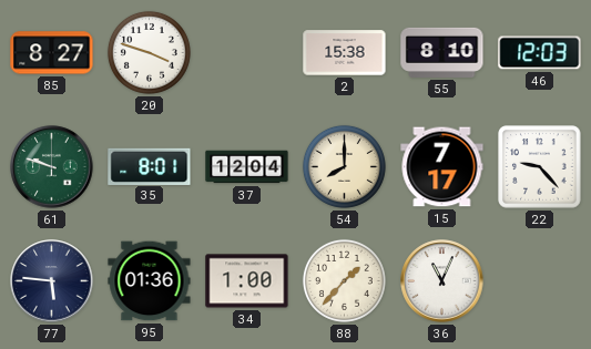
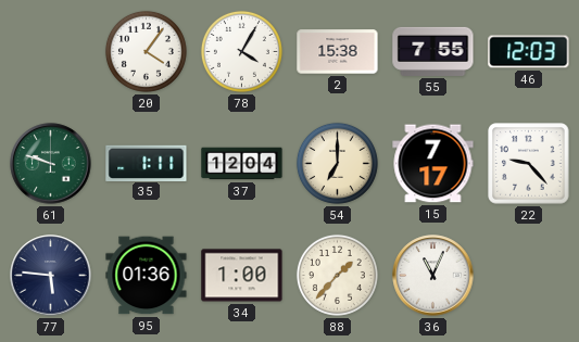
85: 8:27 -> none
20: 3:48 -> 4:06
78: none -> 4:05
55: 8:10 -> 7:55
35: 8:01 -> 1:11
54: 8:00 -> 7:00
